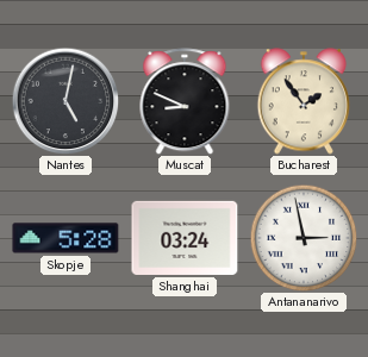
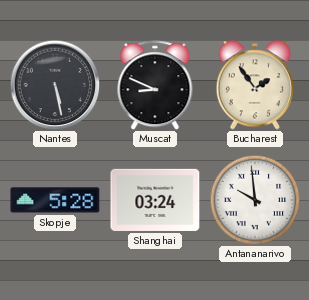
Nantes: 5:02 -> 5:28
Antananarivo: 2:58 -> 9:59
